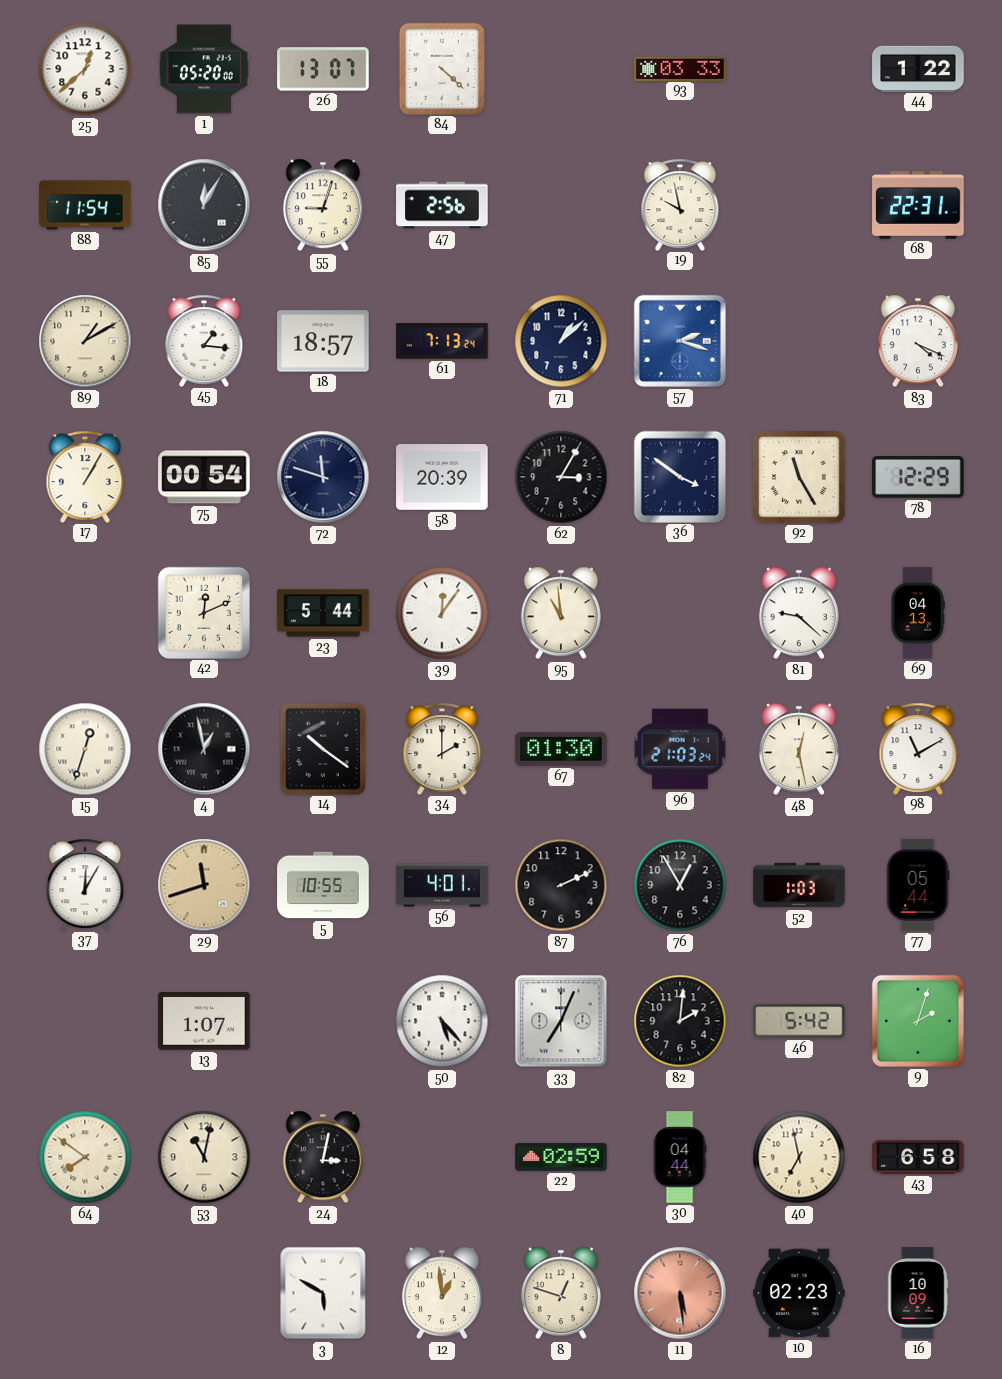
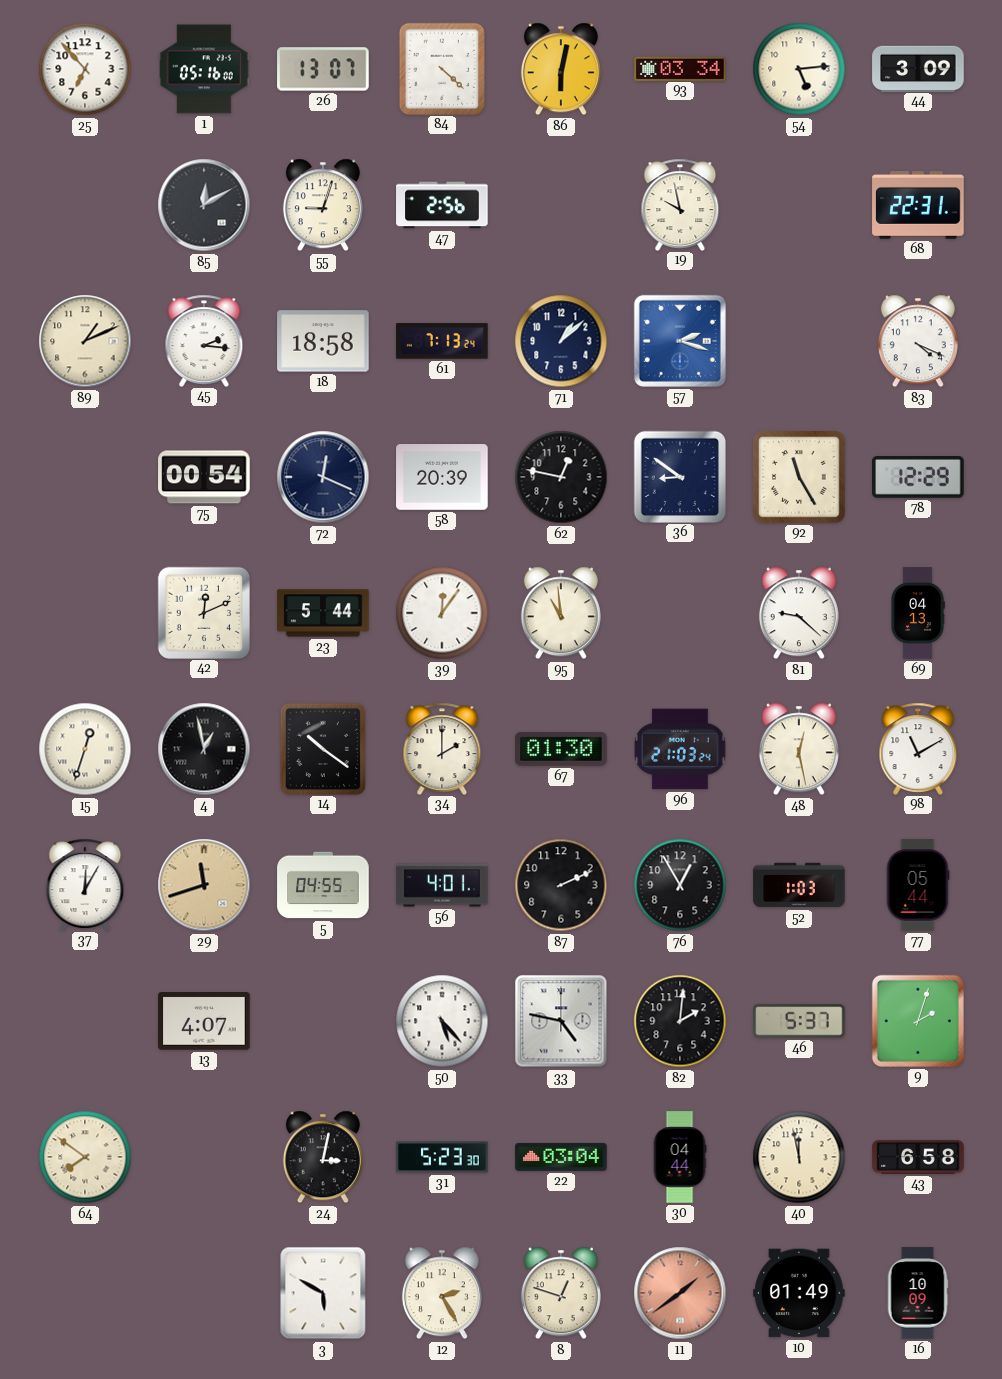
25: 12:38 -> 6:53
1: 05:20 -> 05:16
86: none -> 6:02
93: 03:33 -> 03:34
54: none -> 5:14
44: 1:22 -> 3:09
88: 11:54 -> none
85: 12:05 -> 12:10
89: 1:10 -> 1:11
45: 1:16 -> 2:16
18: 18:57 -> 18:58
17: 1:05 -> none
72: 11:48 -> 12:19
62: 3:05 -> 12:47
36: 3:51 -> 8:51
5: 10:55 -> 04:55
13: 1:07 -> 4:07
33: 7:04 -> 4:47
46: 5:42 -> 5:37
53: 11:02 -> none
31: none -> 5:23
22: 02:59 -> 03:04
40: 6:58 -> 11:58
12: 12:59 -> 2:25
11: 5:29 -> 1:39
10: 02:23 -> 01:49
